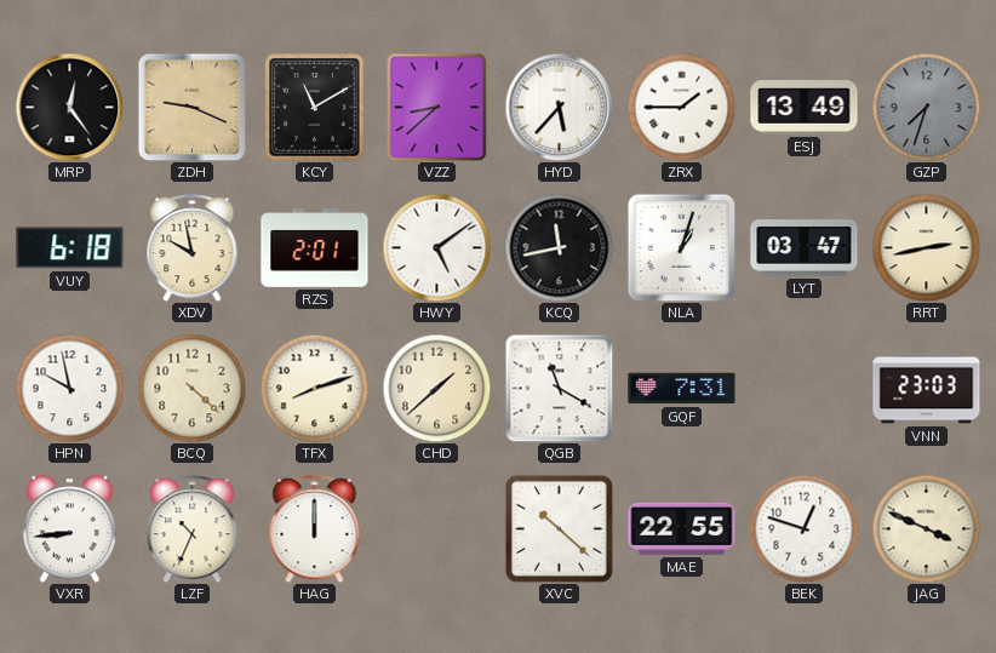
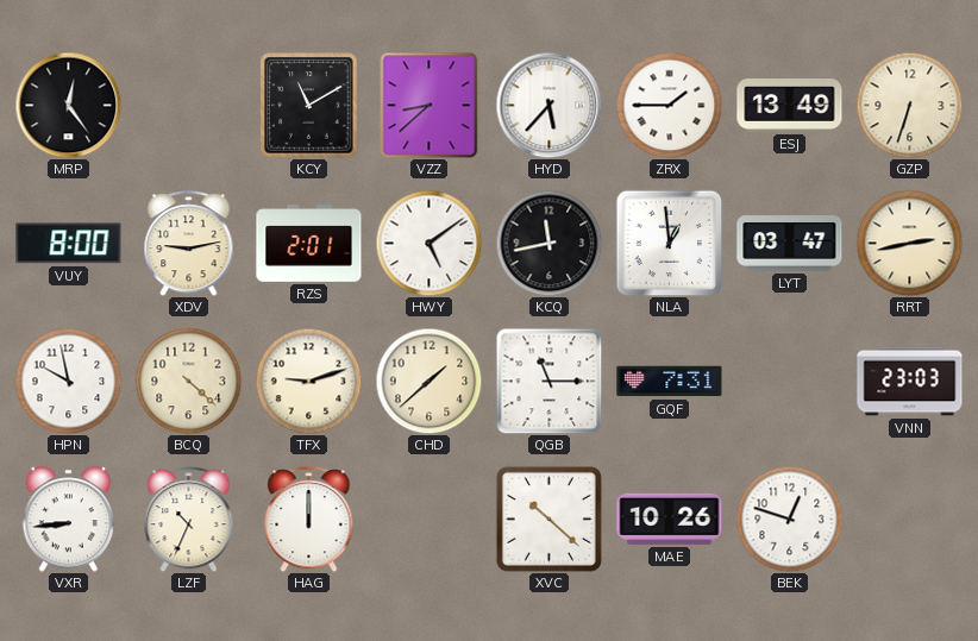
ZDH: 9:19 -> none
GZP: 7:33 -> 6:33
GZP dial: grey -> cream
VUY: 6:18 -> 8:00
XDV: 9:58 -> 9:13
NLA: 1:03 -> 12:59
TFX: 8:12 -> 9:12
QGB: 11:20 -> 11:15
MAE: 22:55 -> 10:26
JAG: 3:49 -> none
